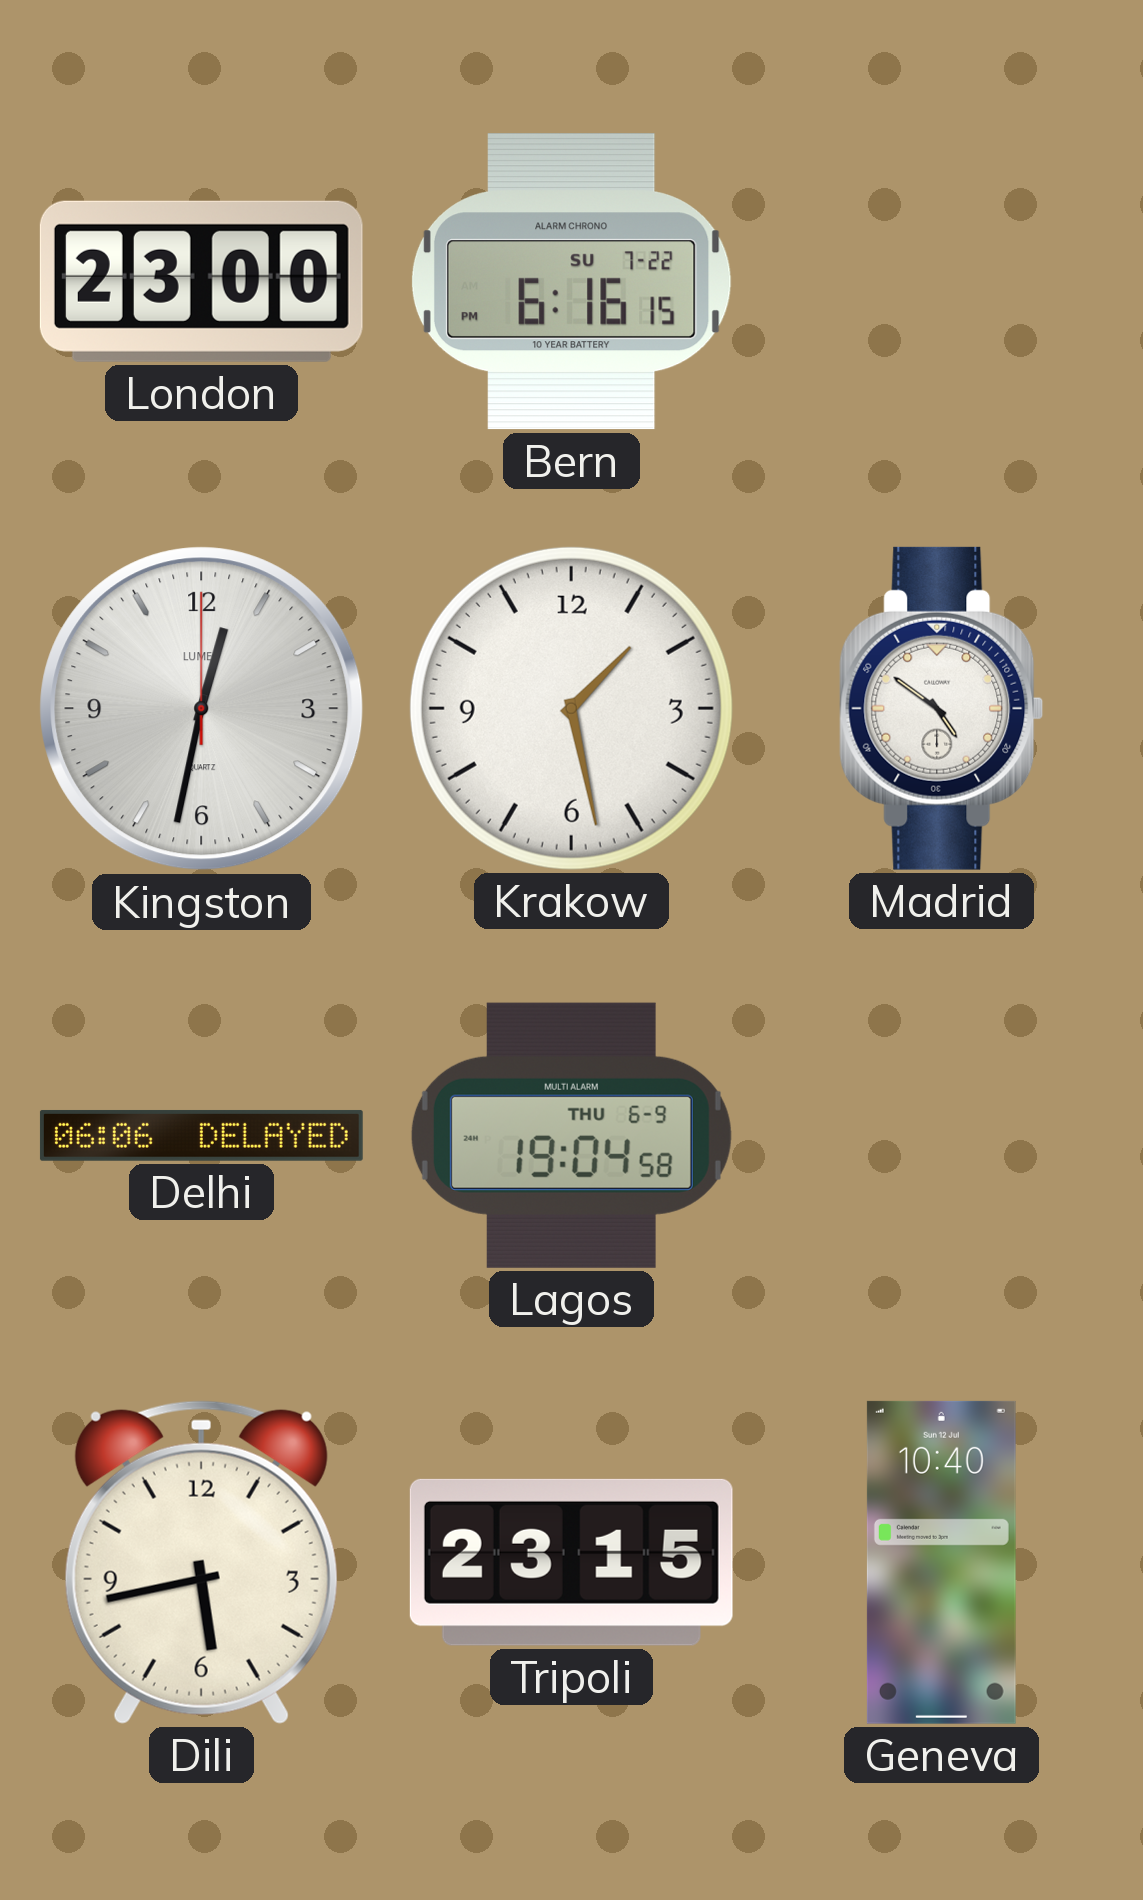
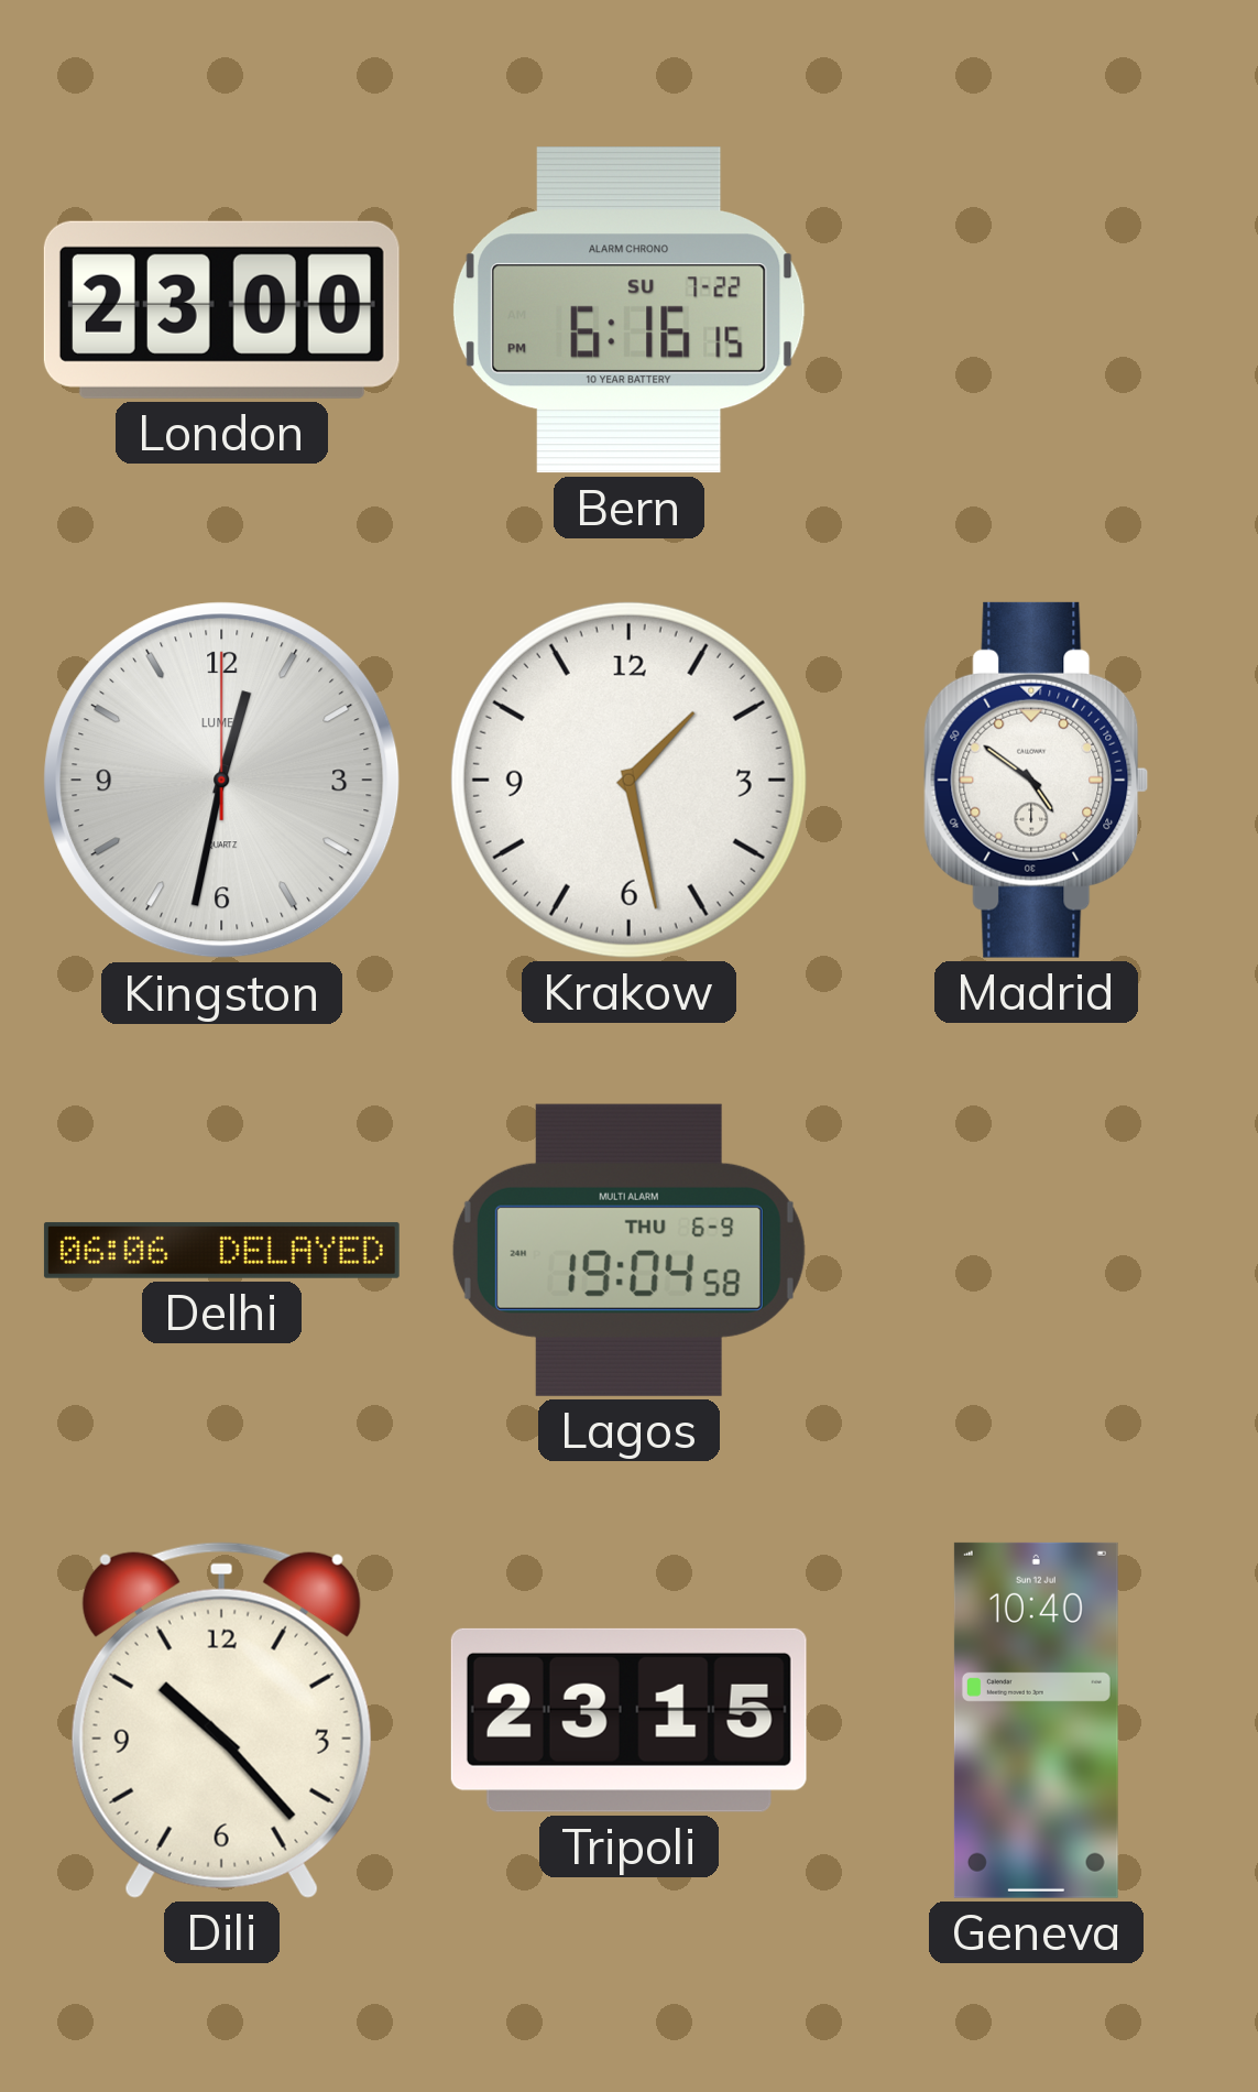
Dili: 5:43 -> 10:23
